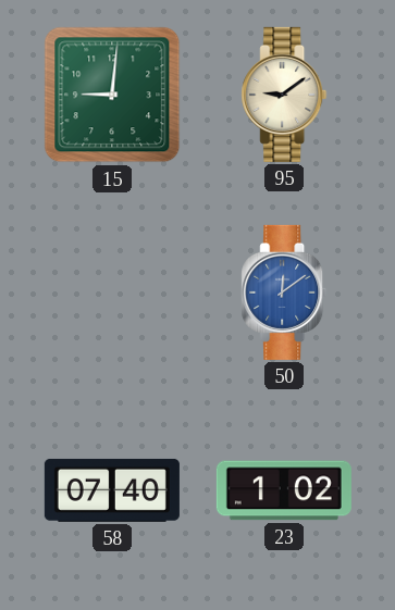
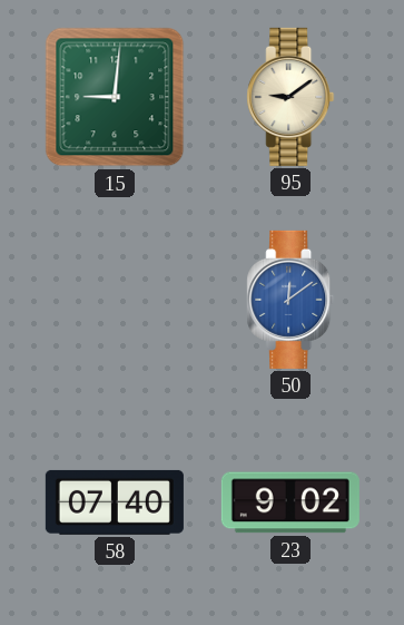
23: 1:02 -> 9:02
